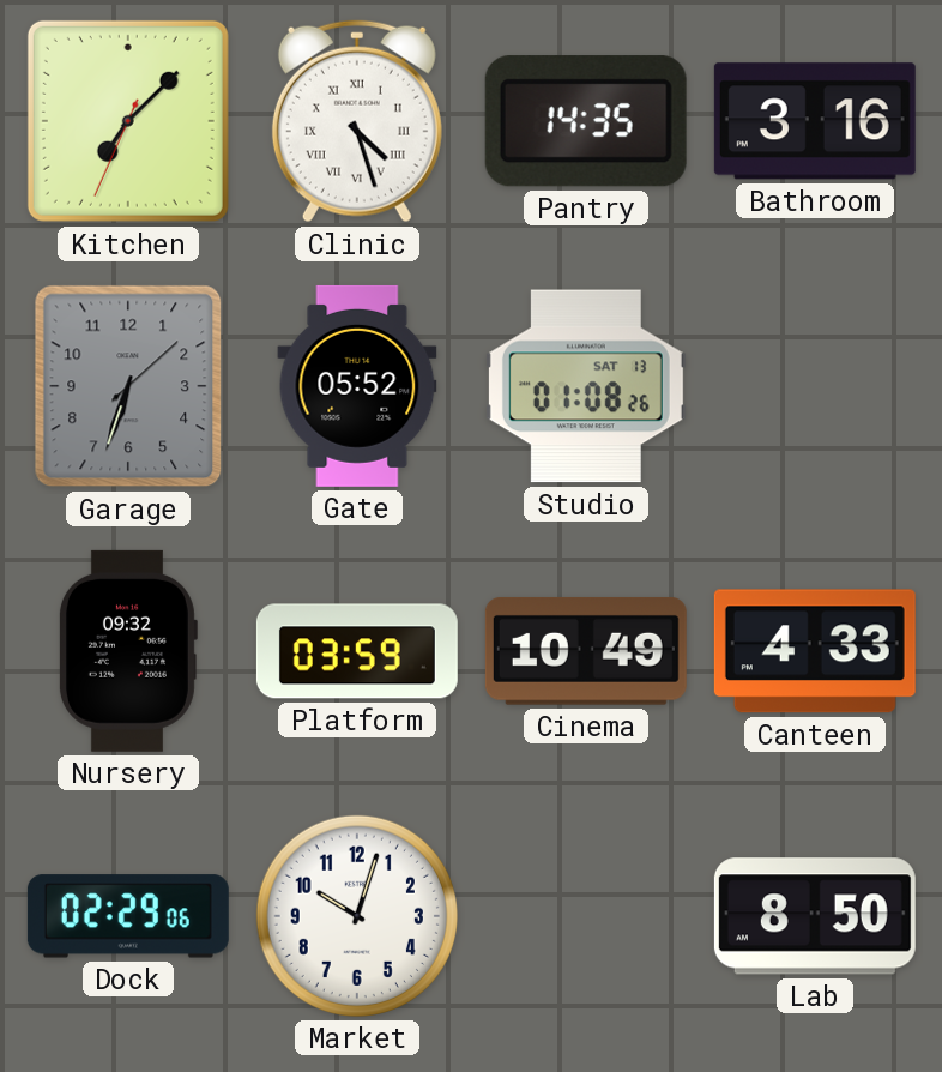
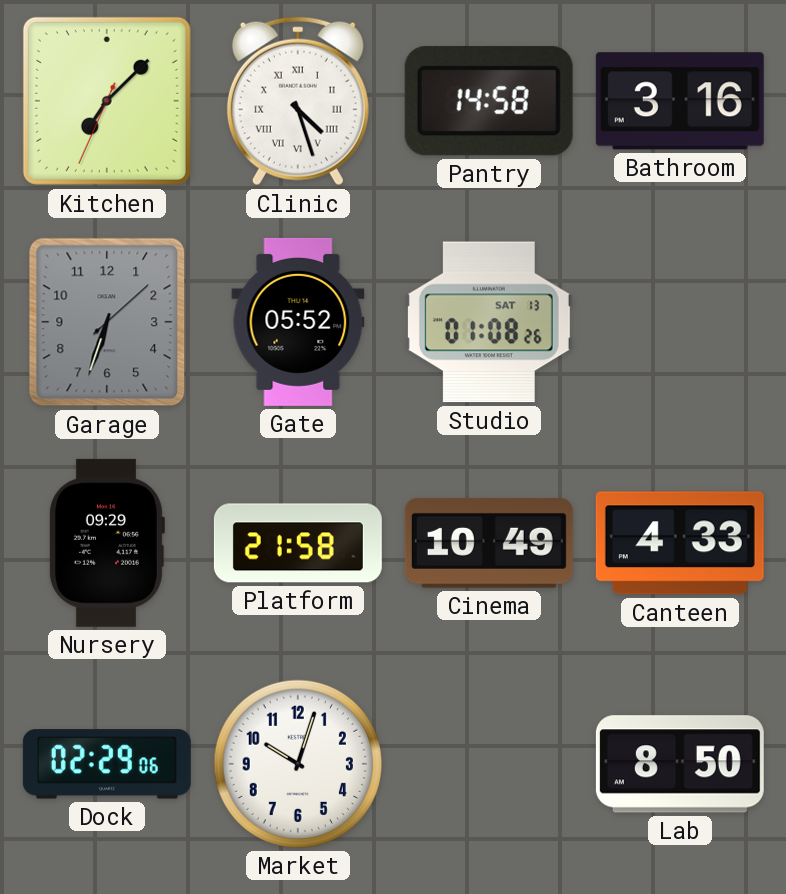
Pantry: 14:35 -> 14:58
Nursery: 09:32 -> 09:29
Platform: 03:59 -> 21:58
